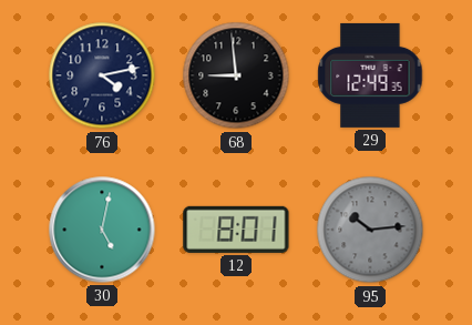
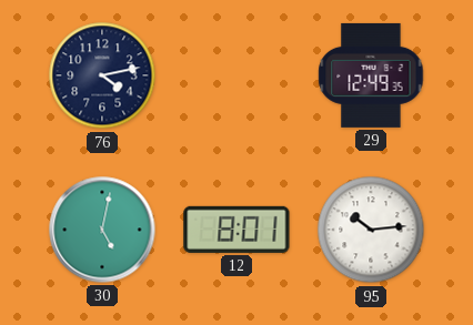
68: 8:59 -> none
95 dial: grey -> white
